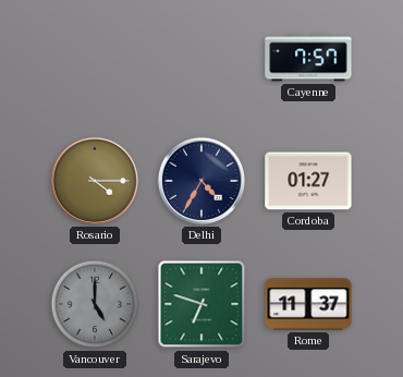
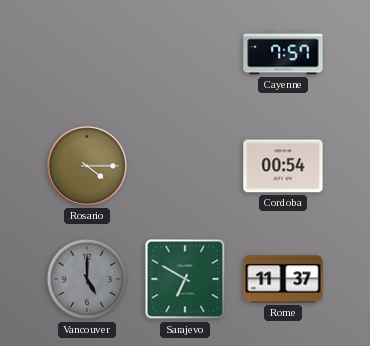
Delhi: 4:35 -> none
Cordoba: 01:27 -> 00:54
Sarajevo: 6:48 -> 6:50
